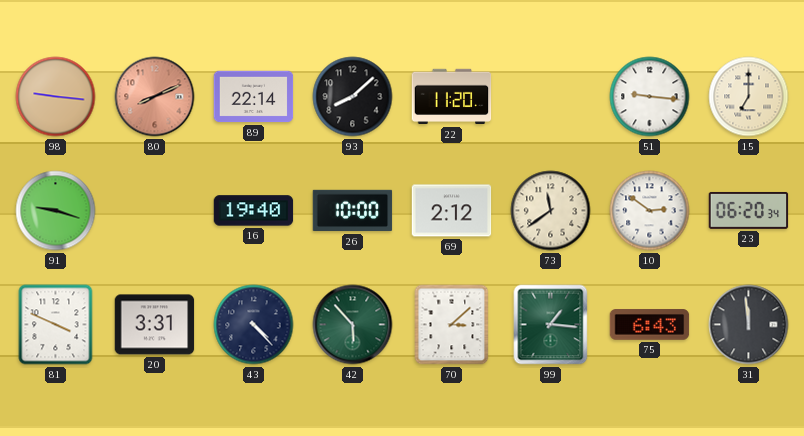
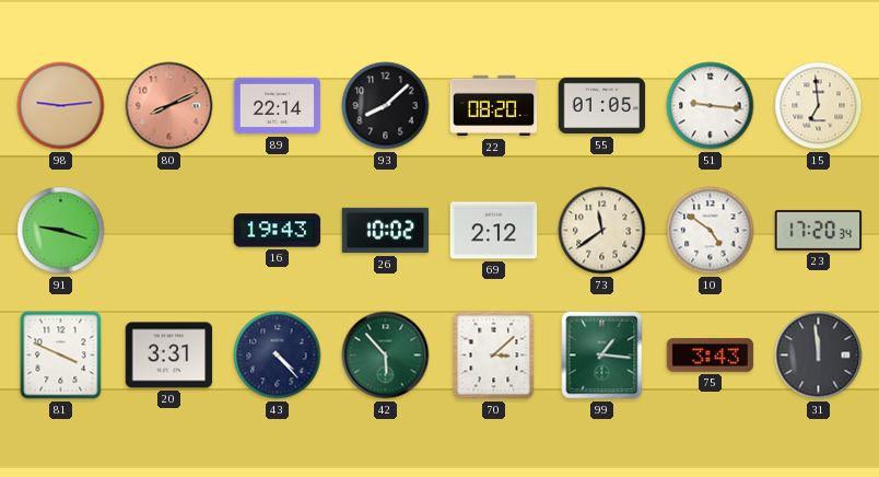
98: 9:16 -> 9:14
22: 11:20 -> 08:20
55: none -> 01:05
15: 7:00 -> 6:59
16: 19:40 -> 19:43
26: 10:00 -> 10:02
10: 2:51 -> 4:51
23: 06:20 -> 17:20
75: 6:43 -> 3:43
